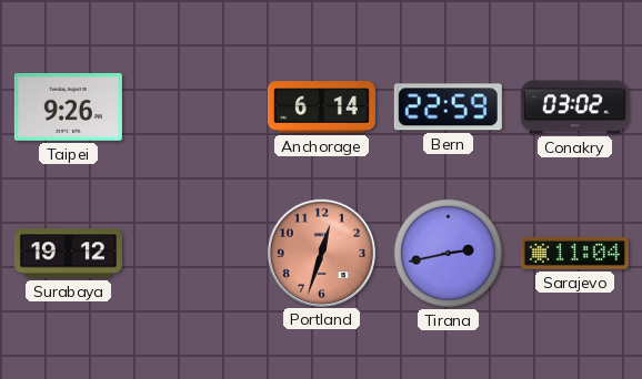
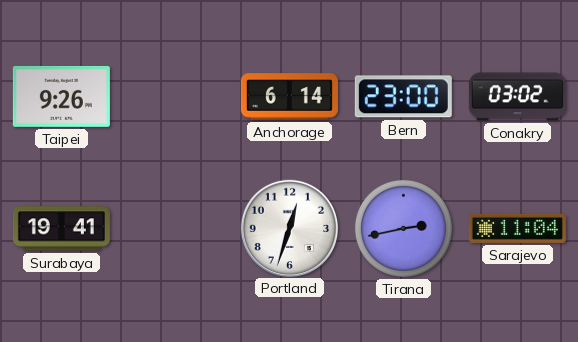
Bern: 22:59 -> 23:00
Surabaya: 19:12 -> 19:41
Portland dial: salmon -> white
